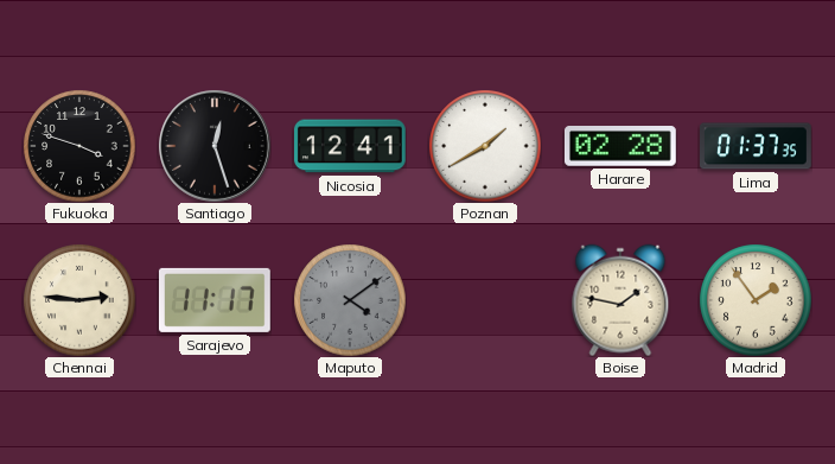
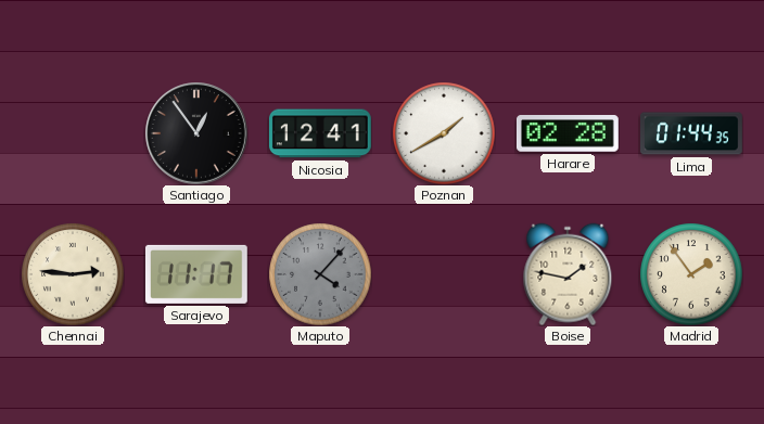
Fukuoka: 3:48 -> none
Santiago: 12:27 -> 12:54
Lima: 01:37 -> 01:44
Maputo: 4:09 -> 4:07
